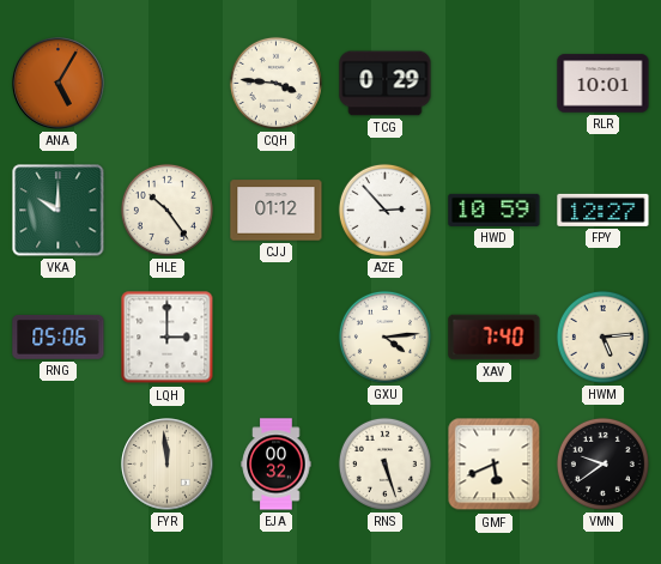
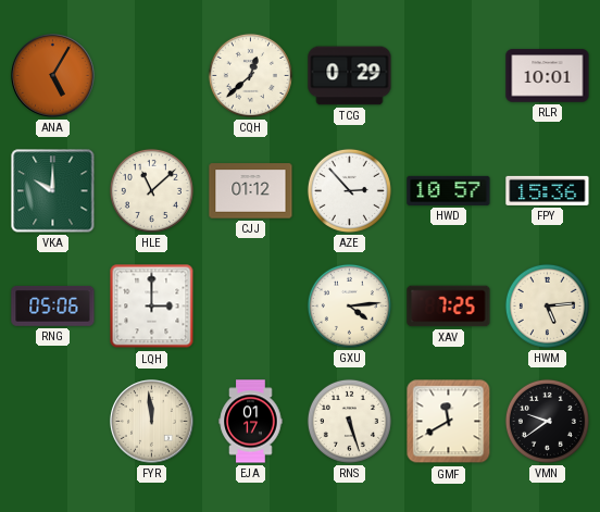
CQH: 3:46 -> 12:38
HLE: 10:24 -> 11:08
HWD: 10:59 -> 10:57
FPY: 12:27 -> 15:36
XAV: 7:40 -> 7:25
EJA: 00:32 -> 01:17
GMF: 5:41 -> 11:40
